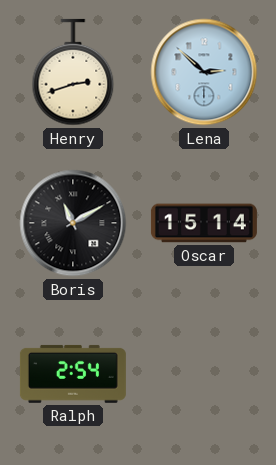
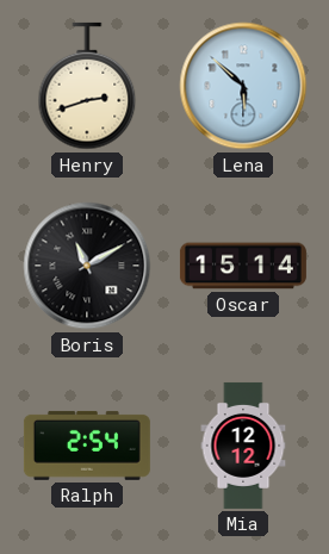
Lena: 2:52 -> 5:52
Mia: none -> 12:12
